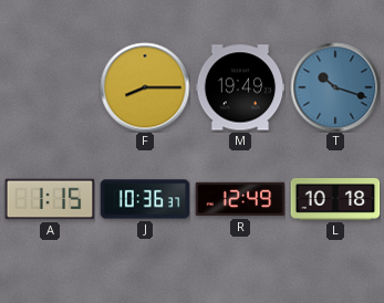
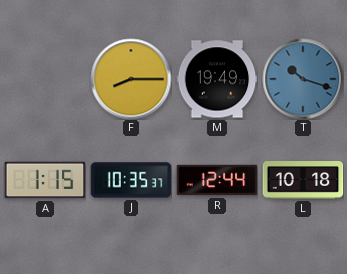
J: 10:36 -> 10:35
R: 12:49 -> 12:44
